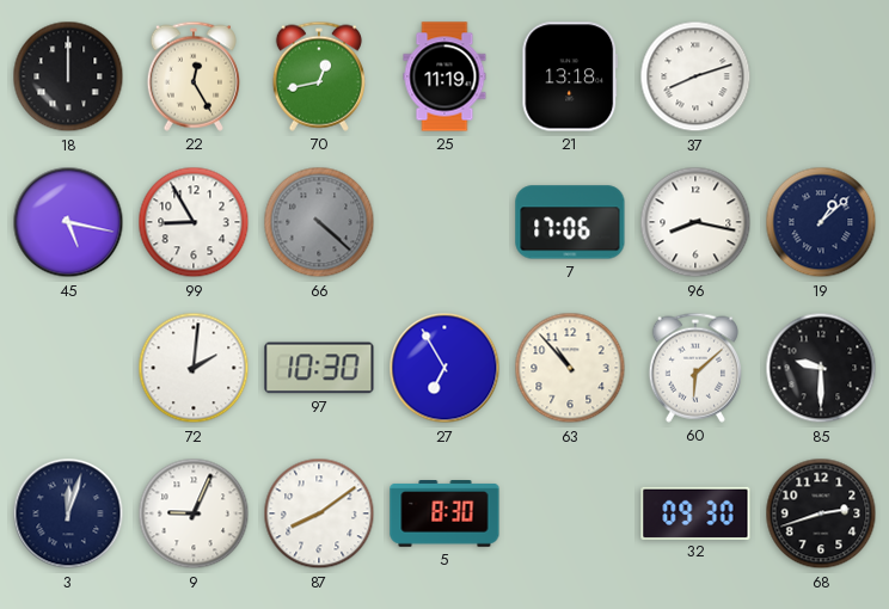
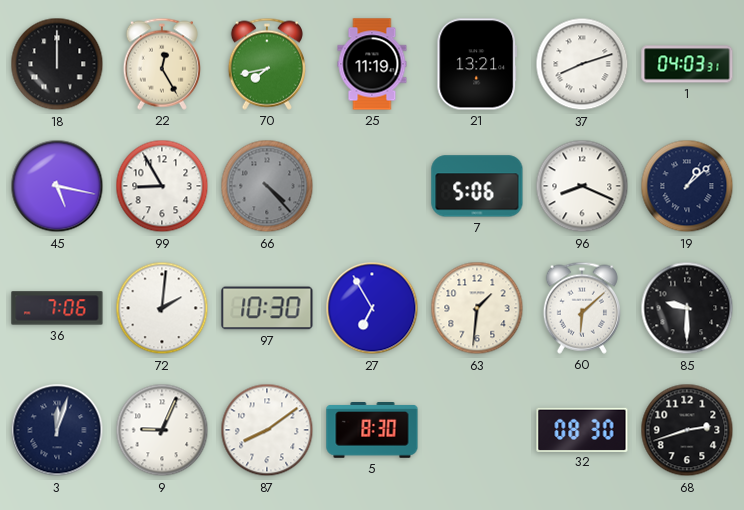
70: 12:43 -> 7:43
21: 13:18 -> 13:21
1: none -> 04:03
66: 4:22 -> 4:23
7: 17:06 -> 5:06
96: 8:17 -> 8:19
36: none -> 7:06
63: 10:53 -> 1:31
32: 09:30 -> 08:30
